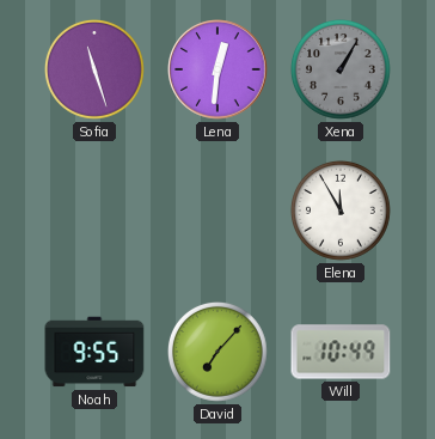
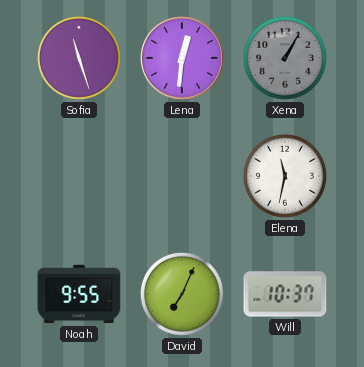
Elena: 11:55 -> 11:32
David: 7:07 -> 7:04
Will: 10:49 -> 10:37
